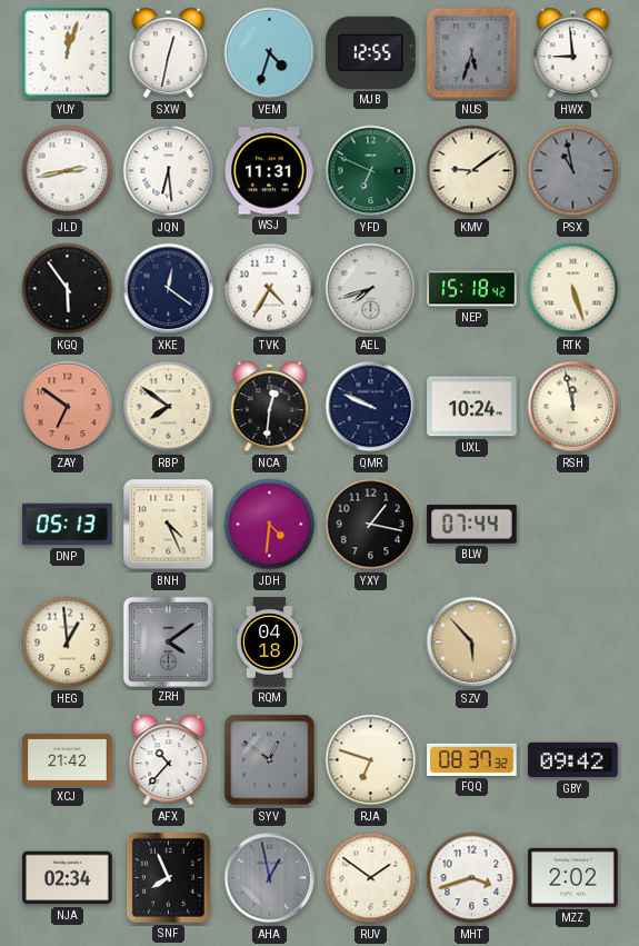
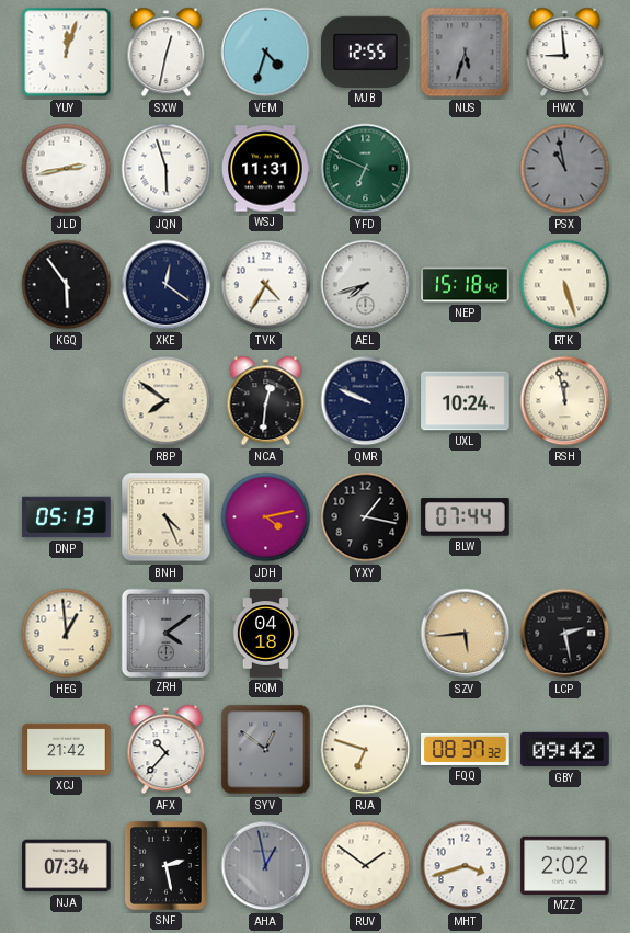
JQN: 6:29 -> 5:57
KMV: 9:09 -> none
ZAY: 6:51 -> none
JDH: 4:31 -> 4:13
SZV: 5:53 -> 5:44
LCP: none -> 2:28
NJA: 02:34 -> 07:34
SNF: 7:56 -> 2:28
